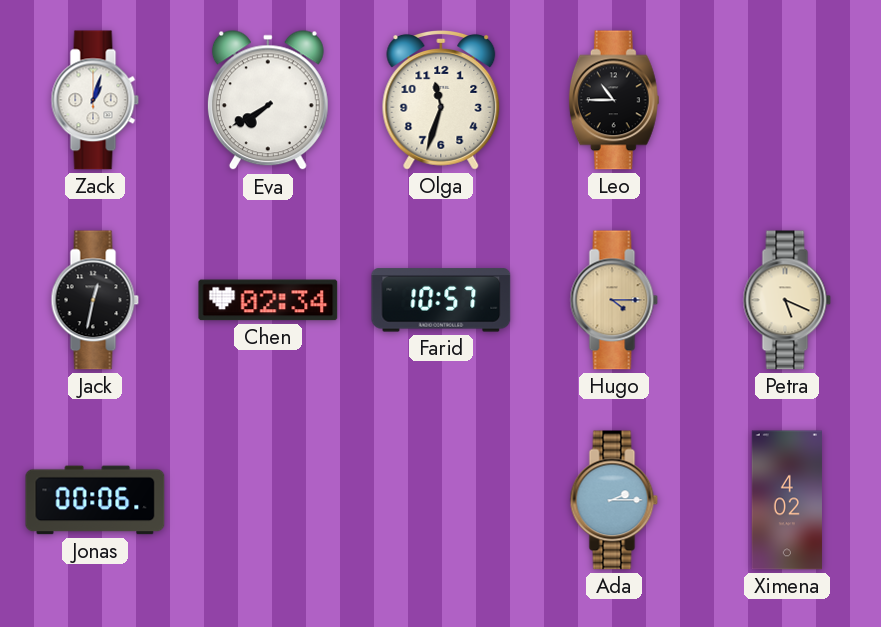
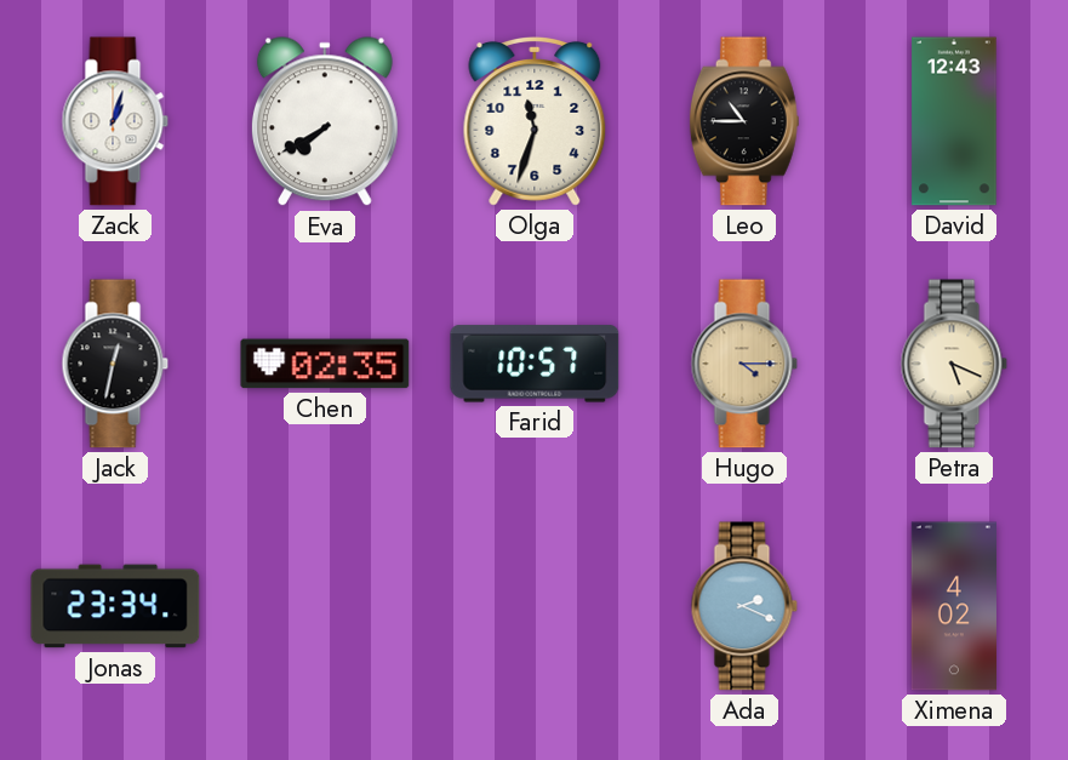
David: none -> 12:43
Chen: 02:34 -> 02:35
Jonas: 00:06 -> 23:34
Ada: 2:15 -> 2:19
